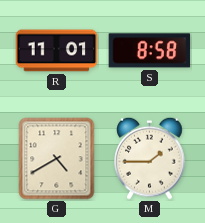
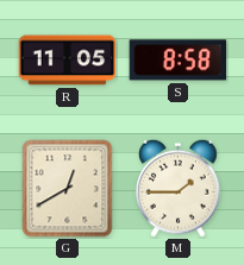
R: 11:01 -> 11:05
G: 4:40 -> 12:40
